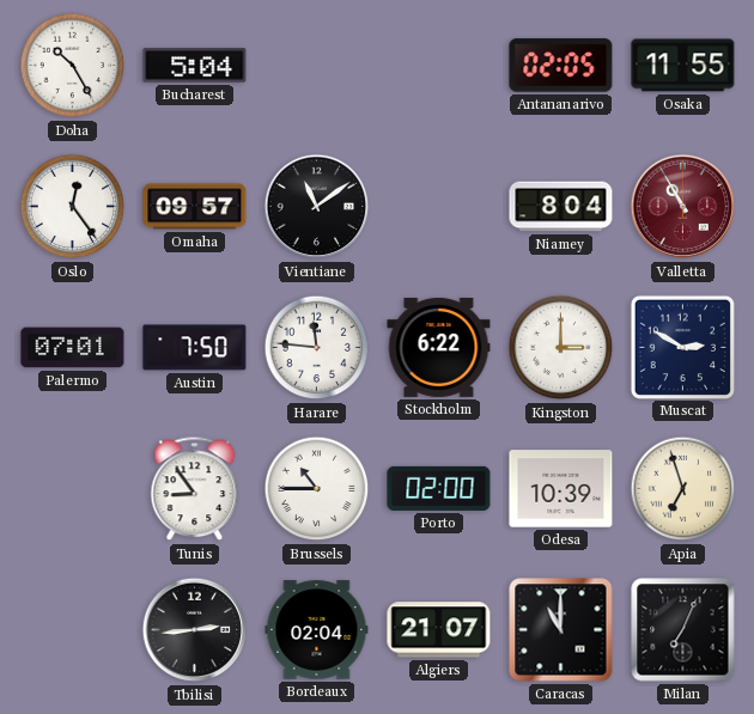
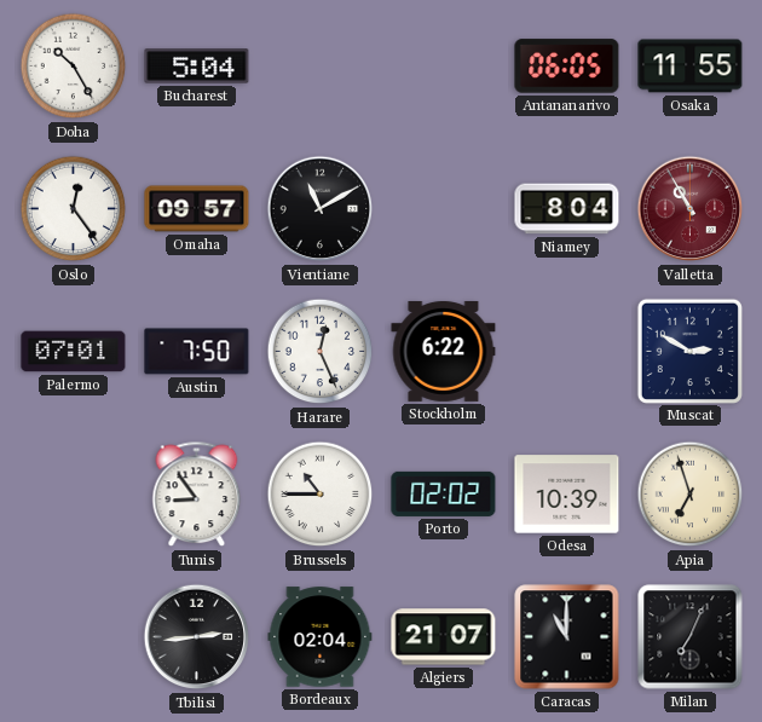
Antananarivo: 02:05 -> 06:05
Vientiane: 11:09 -> 11:10
Harare: 11:46 -> 12:26
Kingston: 3:00 -> none
Porto: 02:00 -> 02:02
